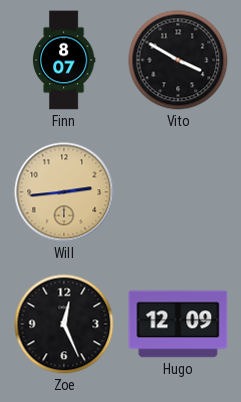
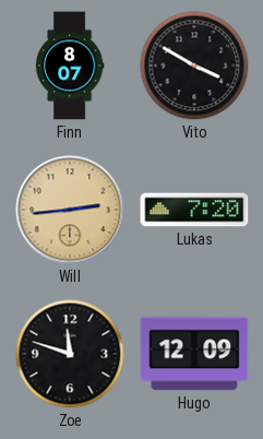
Lukas: none -> 7:20
Zoe: 12:26 -> 11:48
